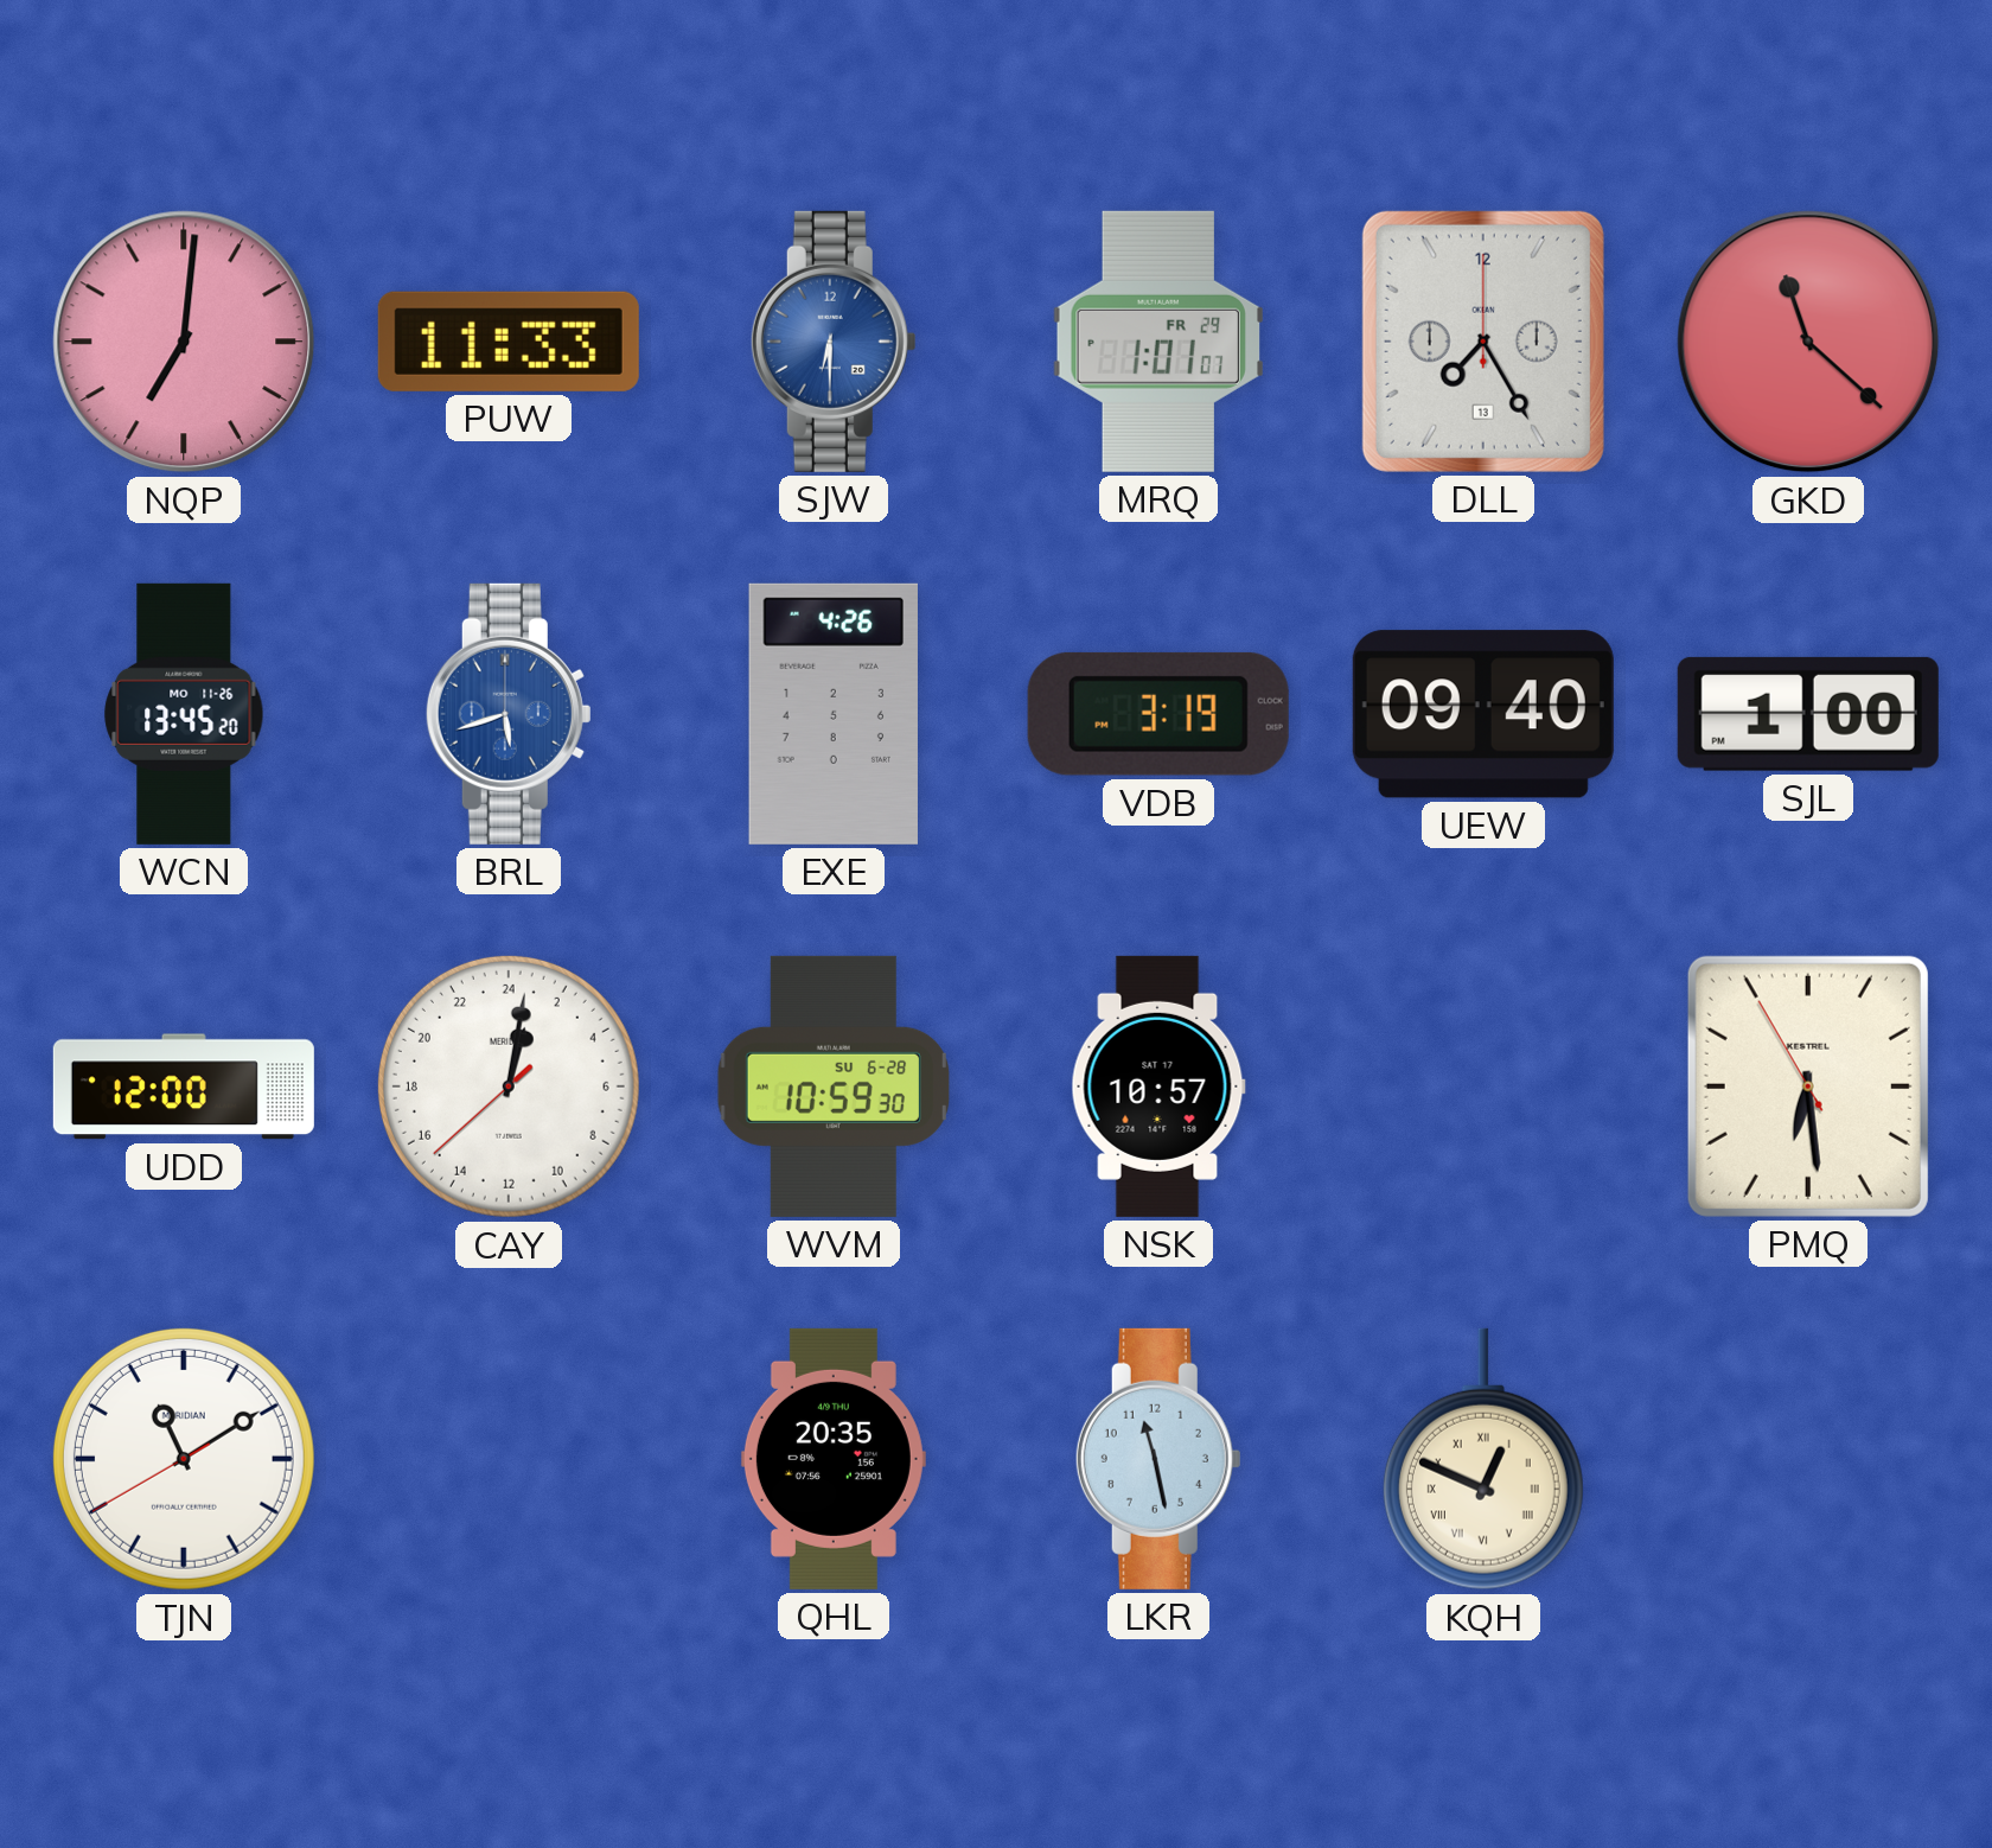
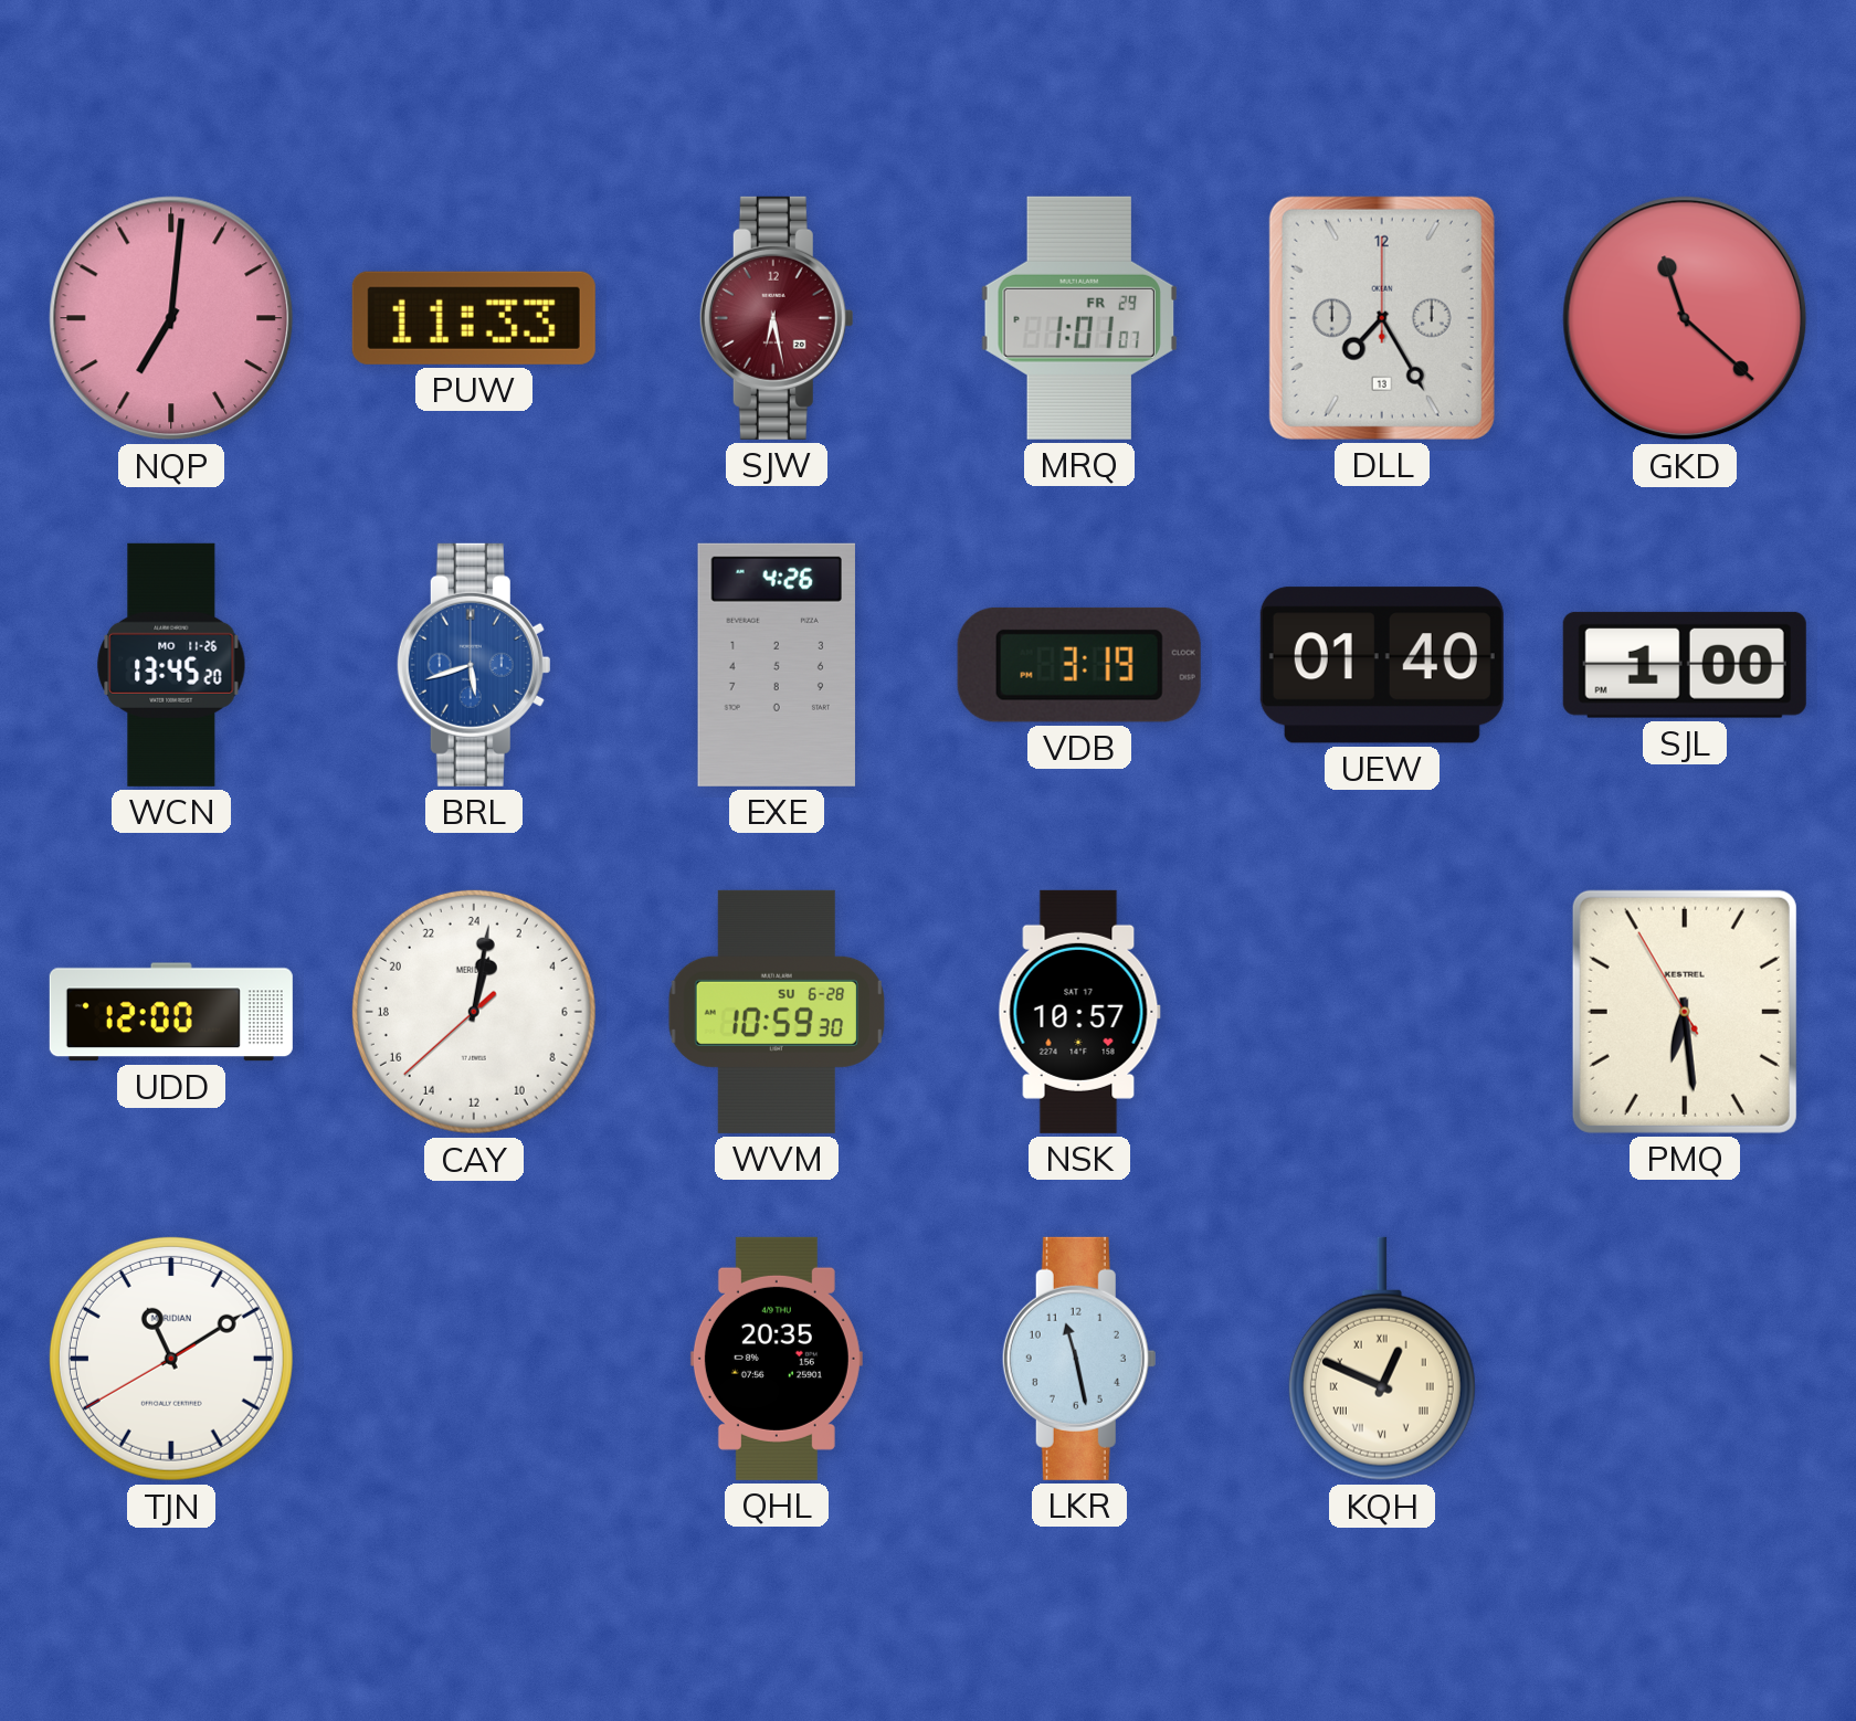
SJW: 6:30 -> 6:28
SJW dial: blue -> burgundy
UEW: 09:40 -> 01:40
